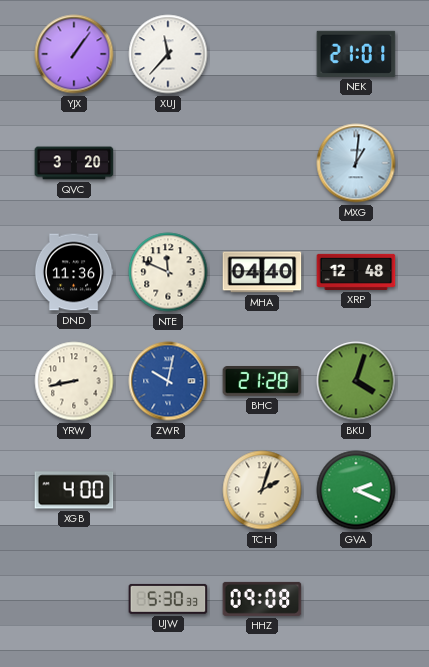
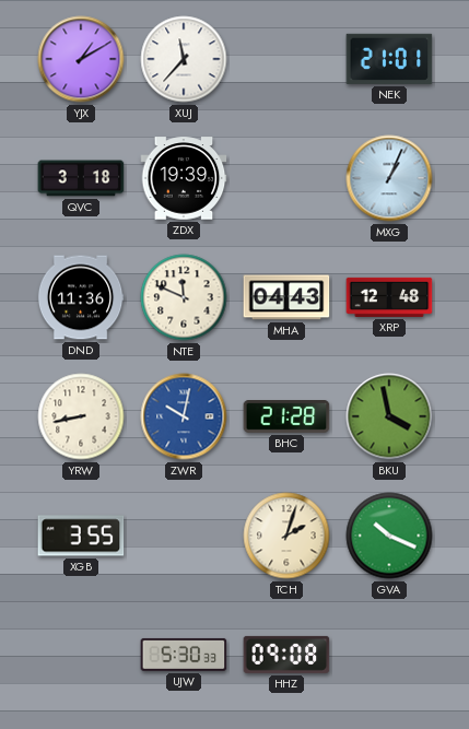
YJX: 1:06 -> 1:10
QVC: 3:20 -> 3:18
ZDX: none -> 19:39
MXG: 1:01 -> 1:04
MHA: 04:40 -> 04:43
BKU: 4:03 -> 3:58
XGB: 4:00 -> 3:55
GVA: 2:19 -> 10:19
